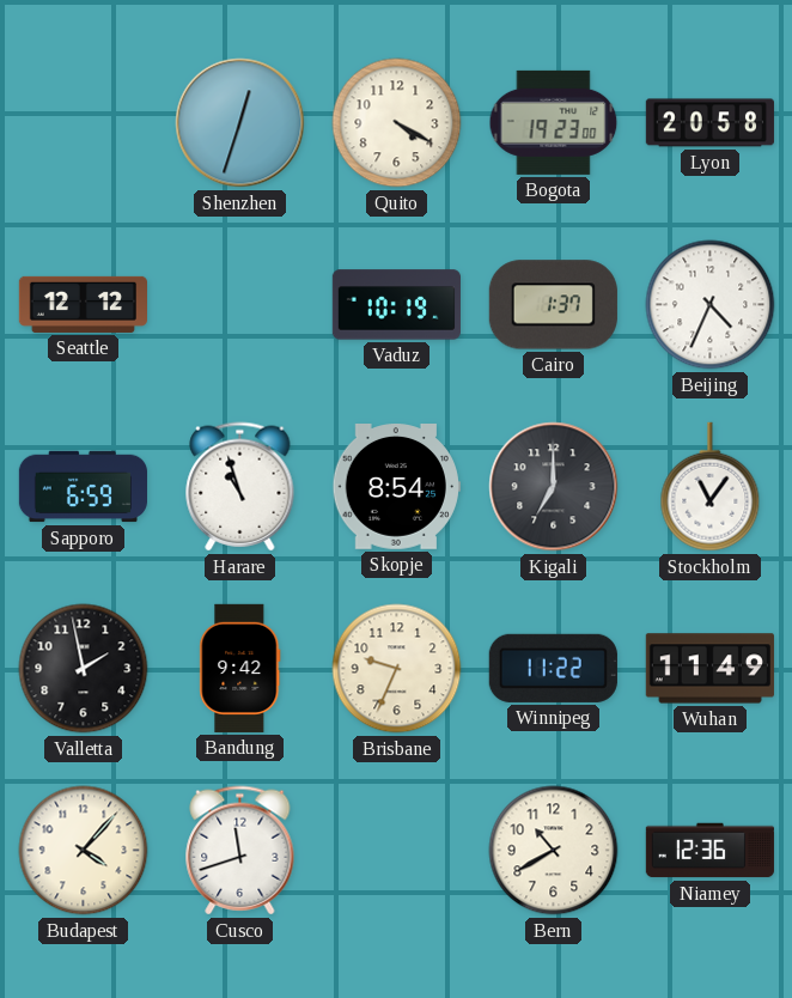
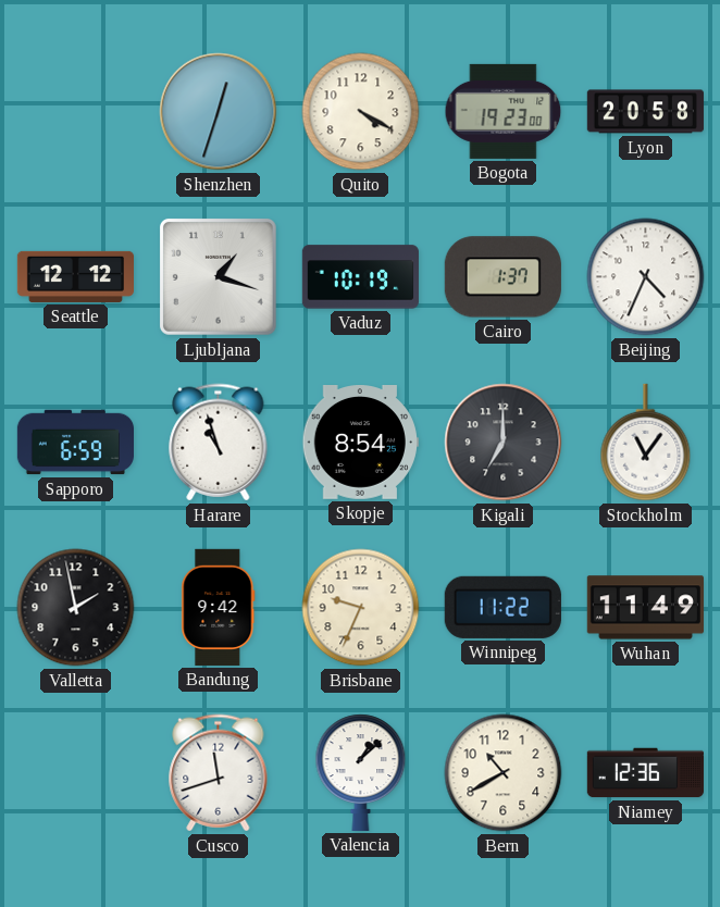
Ljubljana: none -> 1:18
Budapest: 4:07 -> none
Valencia: none -> 1:08
